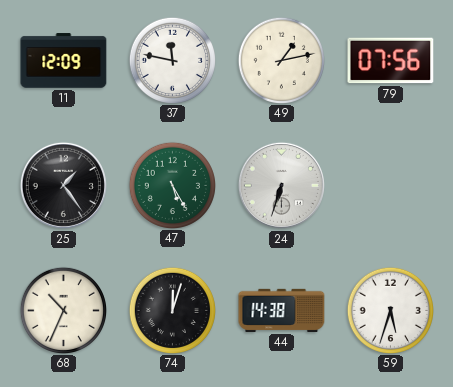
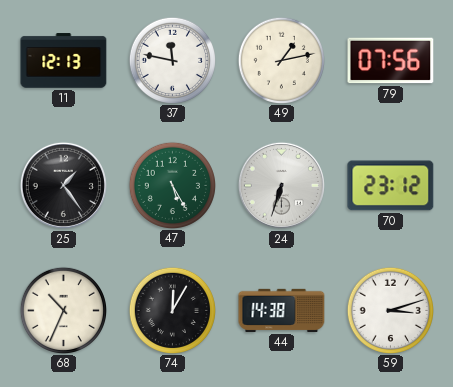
11: 12:09 -> 12:13
70: none -> 23:12
74: 12:03 -> 12:05
59: 5:33 -> 3:12
